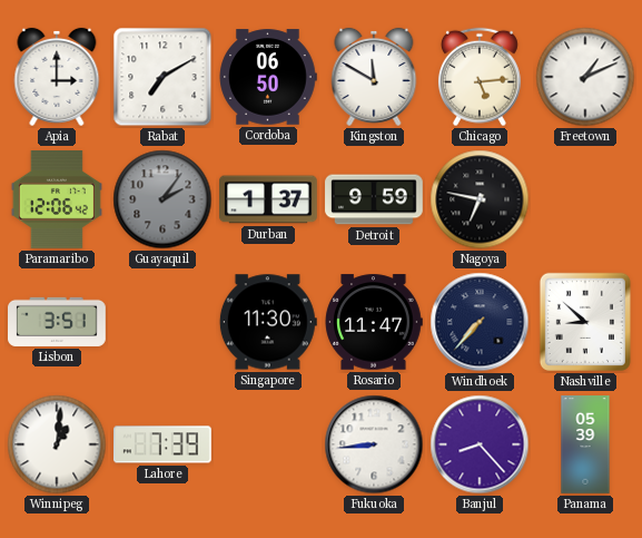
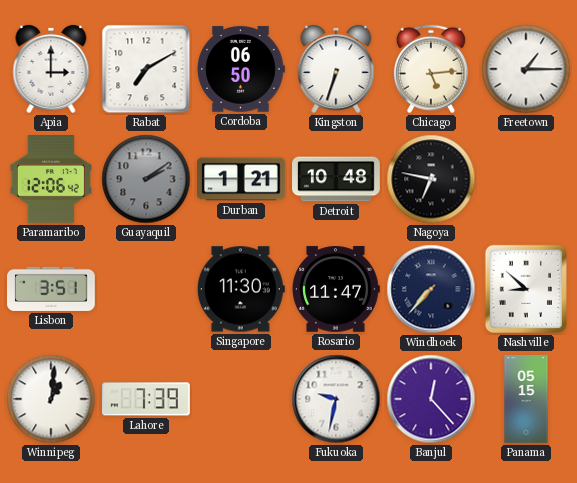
Kingston: 11:50 -> 6:33
Freetown: 1:11 -> 1:15
Guayaquil: 2:06 -> 2:09
Durban: 1:37 -> 1:21
Detroit: 9:59 -> 10:48
Fukuoka: 8:44 -> 9:32
Banjul: 8:23 -> 12:23
Panama: 05:39 -> 05:15
